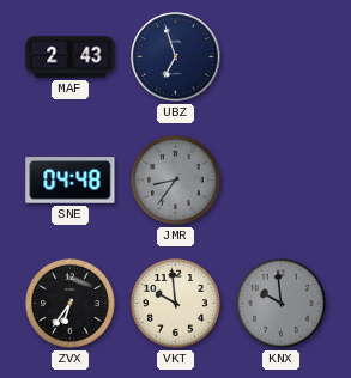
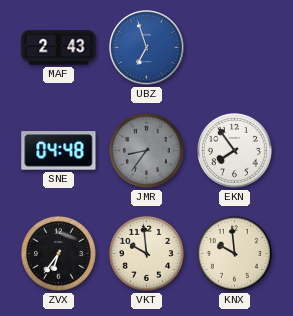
UBZ dial: navy -> blue
EKN: none -> 7:54
KNX dial: grey -> cream
